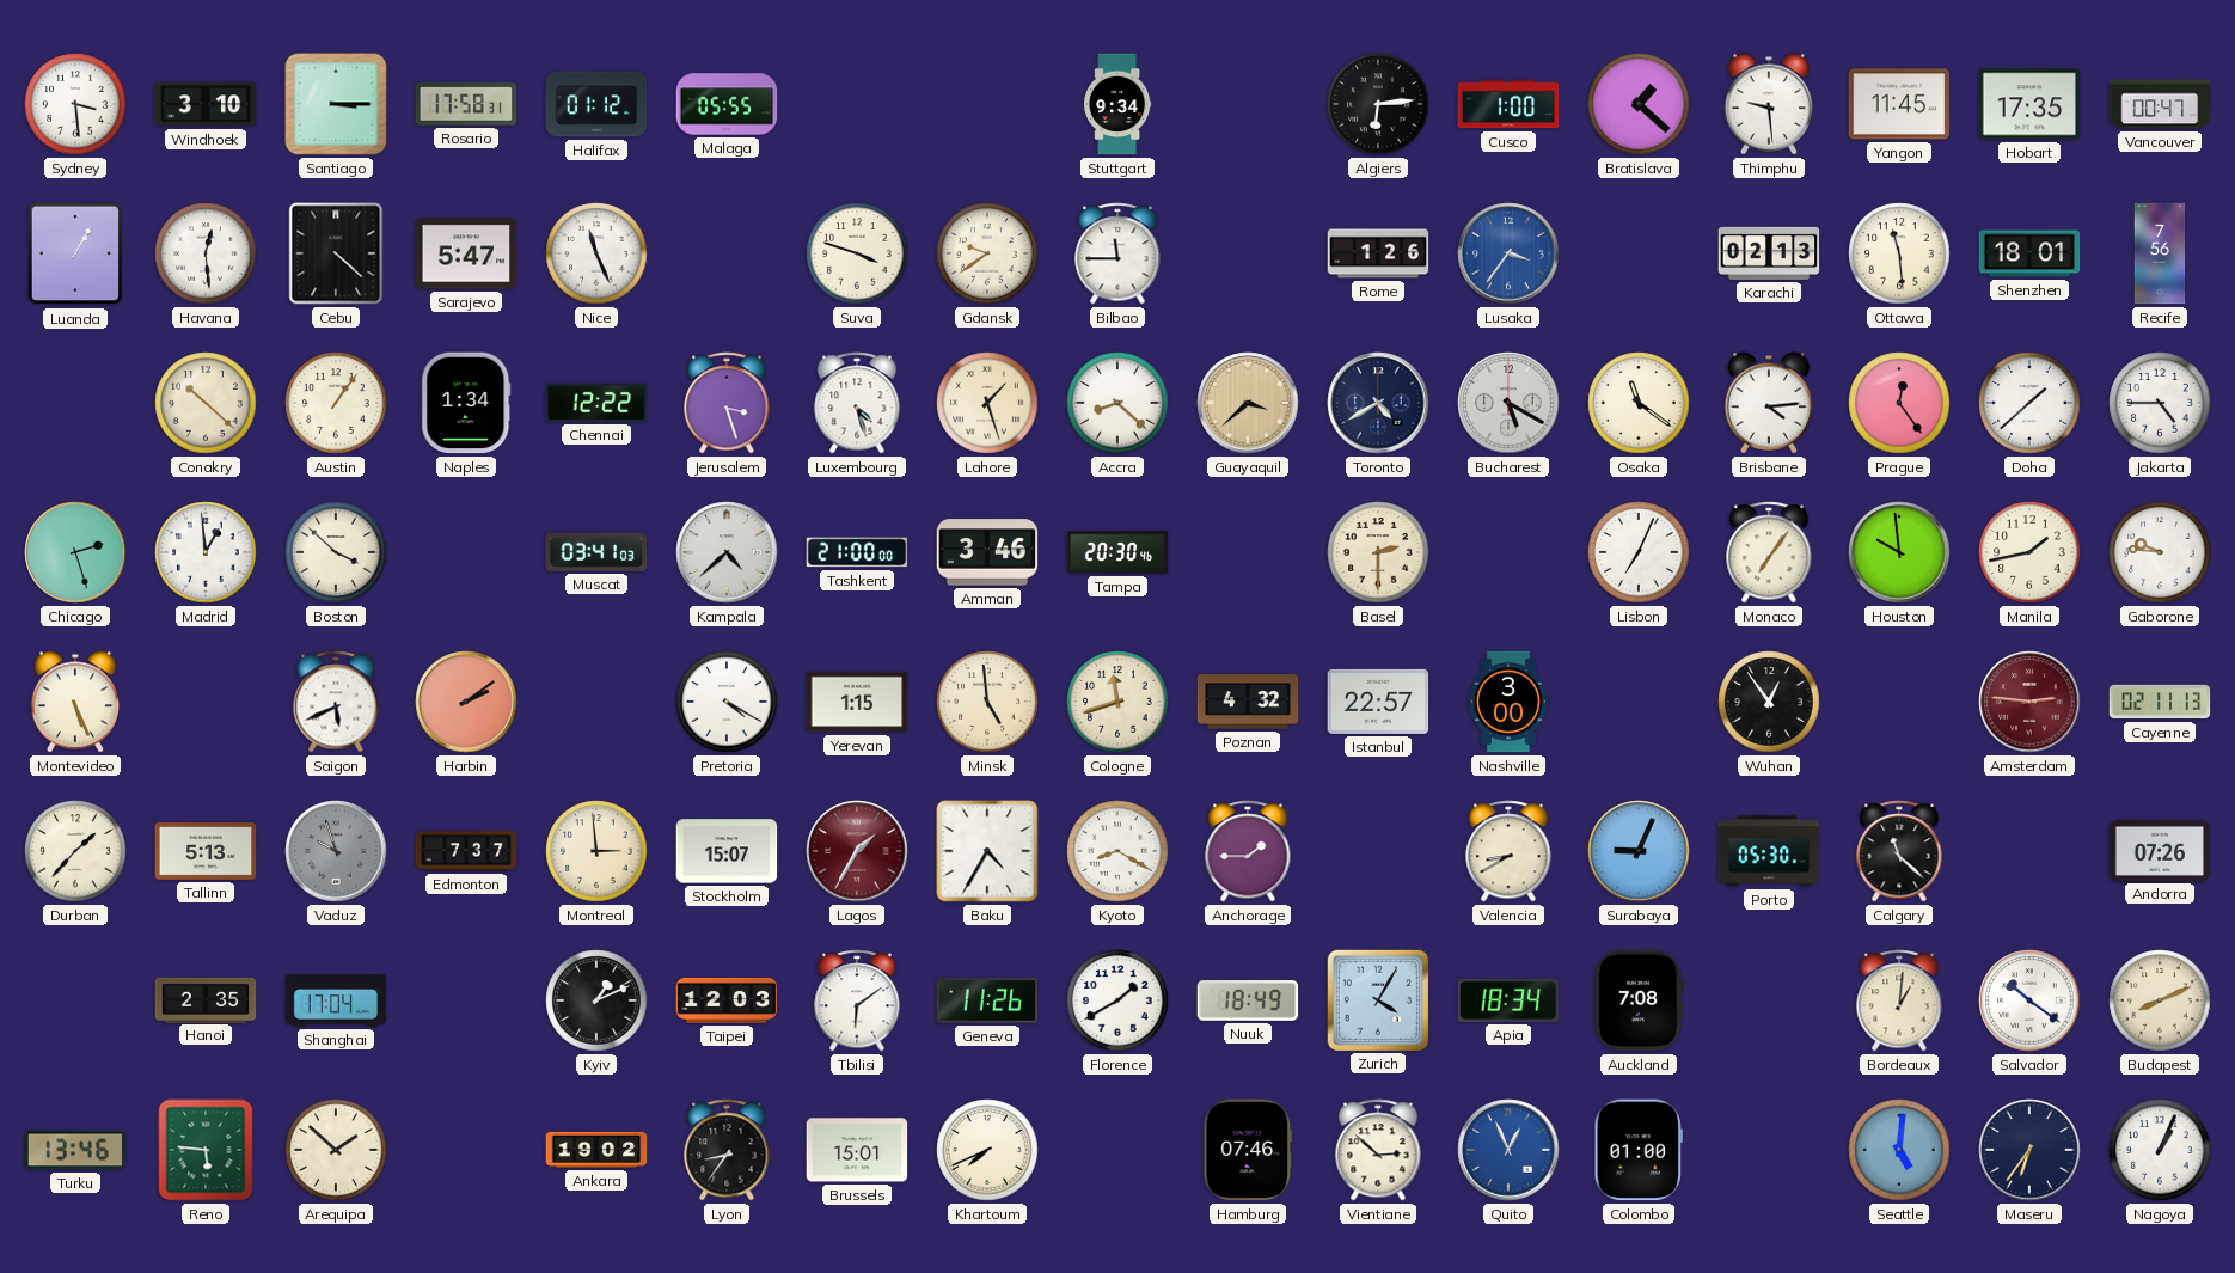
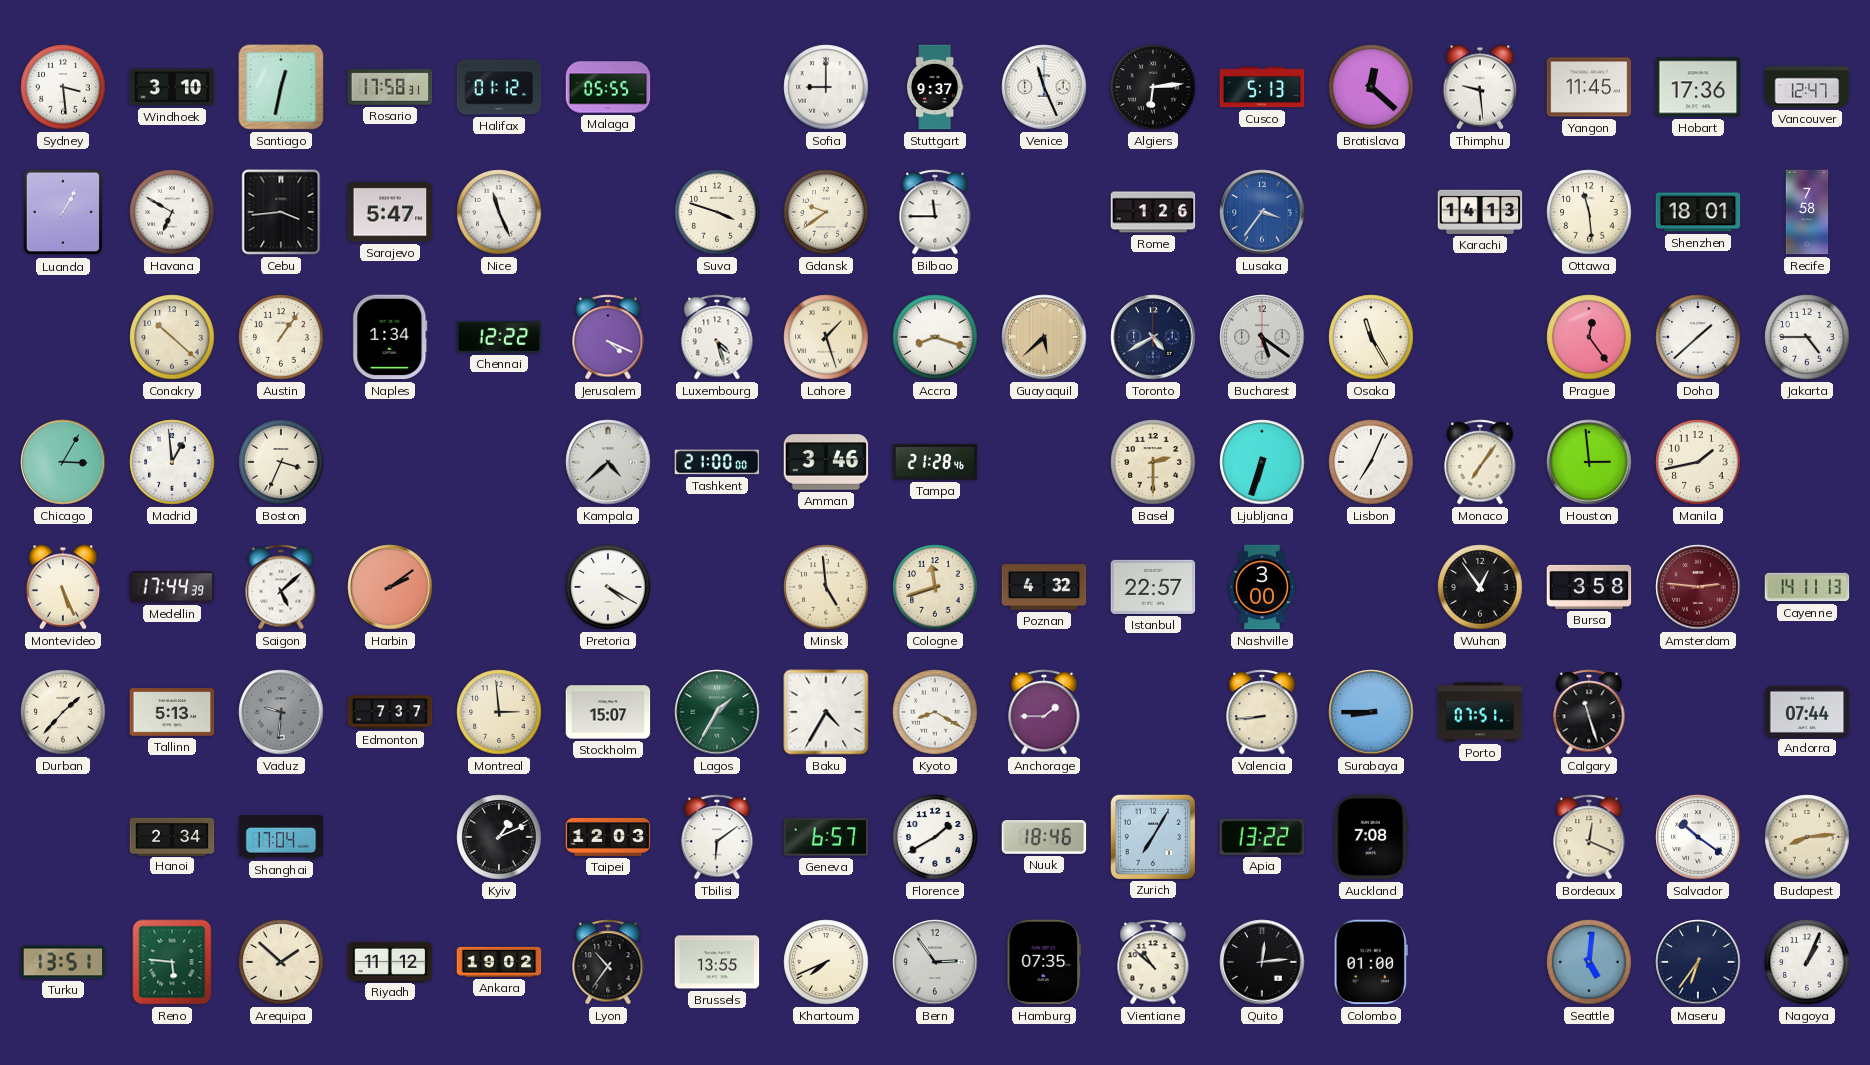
Santiago: 3:15 -> 12:32
Sofia: none -> 9:00
Stuttgart: 9:34 -> 9:37
Venice: none -> 11:26
Cusco: 1:00 -> 5:13
Bratislava: 1:22 -> 12:22
Hobart: 17:35 -> 17:36
Vancouver: 00:47 -> 12:47
Havana: 12:29 -> 6:50
Cebu: 4:22 -> 3:44
Karachi: 02:13 -> 14:13
Recife: 7:56 -> 7:58
Jerusalem: 3:27 -> 4:19
Accra: 8:22 -> 8:18
Guayaquil: 3:38 -> 5:38
Bucharest: 5:20 -> 5:21
Osaka: 11:21 -> 11:25
Brisbane: 4:14 -> none
Chicago: 2:27 -> 3:05
Boston: 3:52 -> 3:34
Muscat: 03:41 -> none
Tampa: 20:30 -> 21:28
Ljubljana: none -> 6:33
Houston: 9:59 -> 2:59
Gaborone: 9:46 -> none
Medellin: none -> 17:44
Saigon: 5:41 -> 5:08
Yerevan: 1:15 -> none
Bursa: none -> 3:58
Cayenne: 02:11 -> 14:11
Vaduz: 9:57 -> 9:31
Lagos dial: burgundy -> green
Valencia: 8:40 -> 8:44
Surabaya: 9:04 -> 8:45
Porto: 05:30 -> 07:51
Calgary: 11:22 -> 11:27
Andorra: 07:26 -> 07:44
Hanoi: 2:35 -> 2:34
Geneva: 11:26 -> 6:57
Nuuk: 18:49 -> 18:46
Zurich: 4:05 -> 7:05
Apia: 18:34 -> 13:22
Bordeaux: 1:01 -> 12:19
Budapest: 8:11 -> 8:14
Turku: 13:46 -> 13:51
Riyadh: none -> 11:12
Lyon: 8:36 -> 10:36
Brussels: 15:01 -> 13:55
Bern: none -> 2:54
Hamburg: 07:46 -> 07:35
Vientiane: 2:52 -> 10:52
Quito: 12:56 -> 12:14
Quito dial: blue -> black
